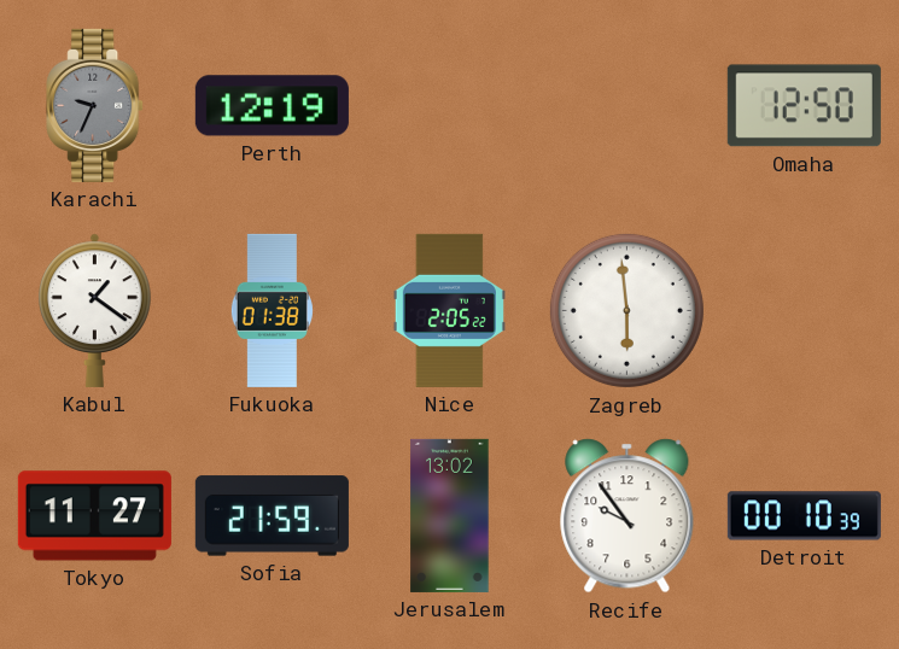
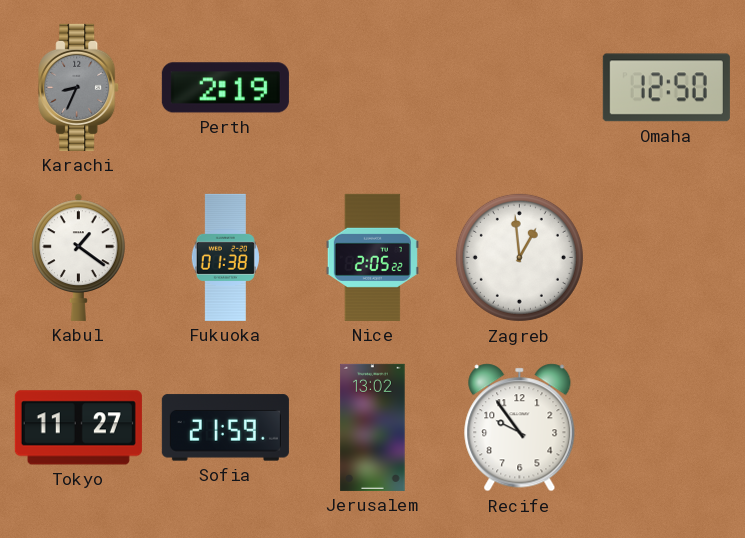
Karachi: 9:34 -> 8:34
Perth: 12:19 -> 2:19
Zagreb: 5:59 -> 12:59
Detroit: 00:10 -> none
